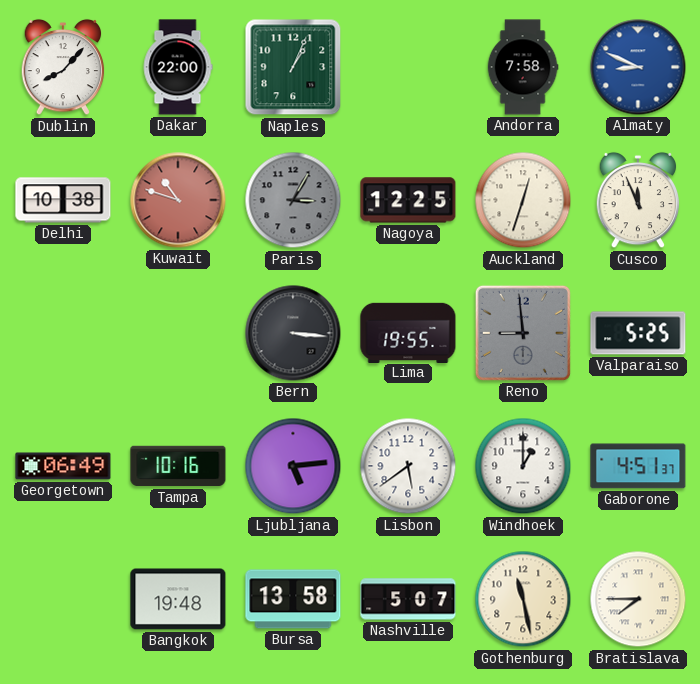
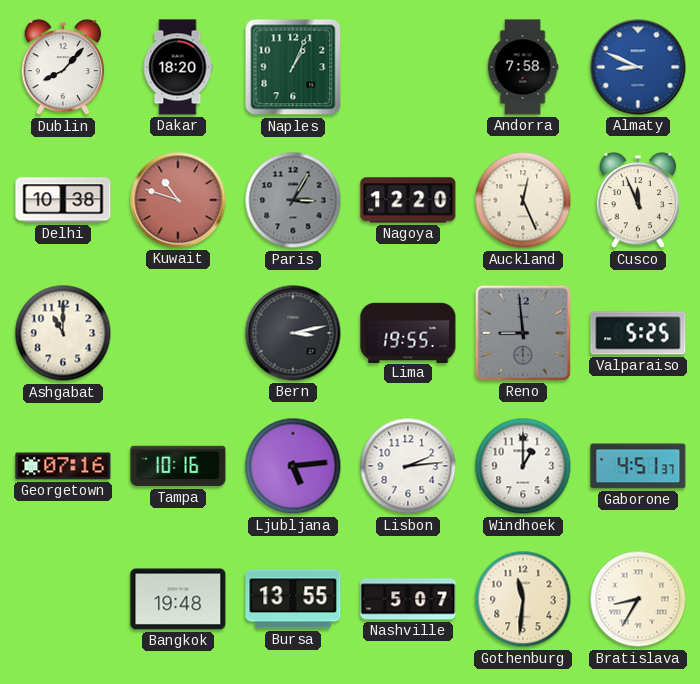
Dakar: 22:00 -> 18:20
Nagoya: 12:25 -> 12:20
Auckland: 12:33 -> 12:26
Ashgabat: none -> 11:00
Bern: 3:16 -> 3:13
Georgetown: 06:49 -> 07:16
Lisbon: 5:39 -> 2:14
Bursa: 13:58 -> 13:55
Gothenburg: 11:28 -> 11:31
Bratislava: 7:45 -> 8:35
